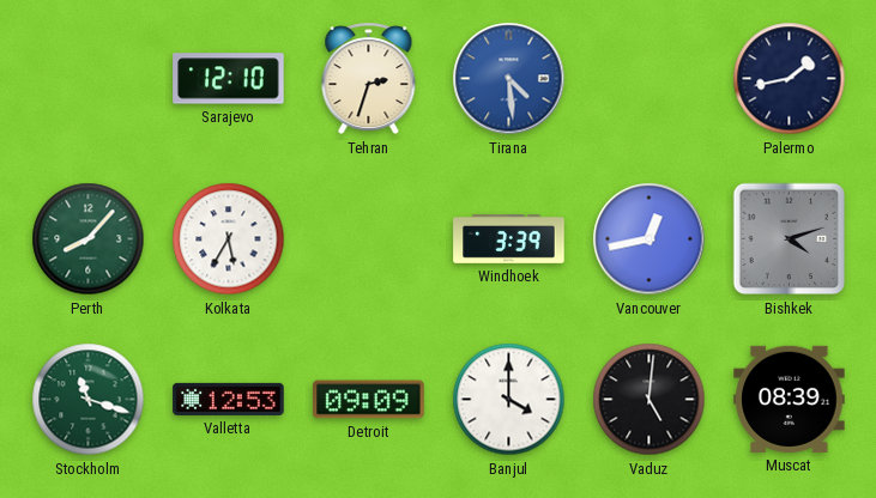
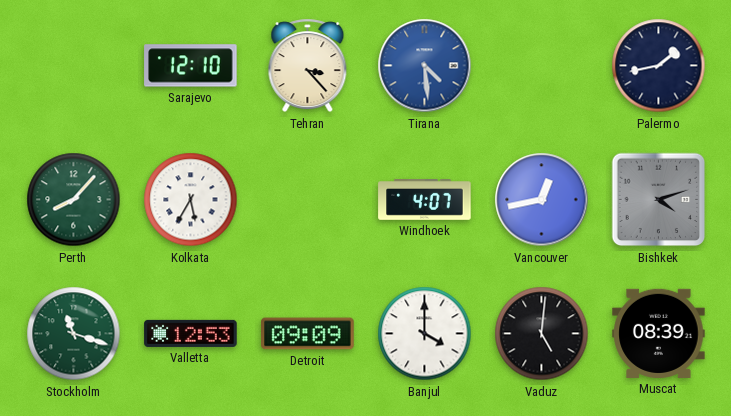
Tehran: 2:33 -> 3:23
Windhoek: 3:39 -> 4:07
